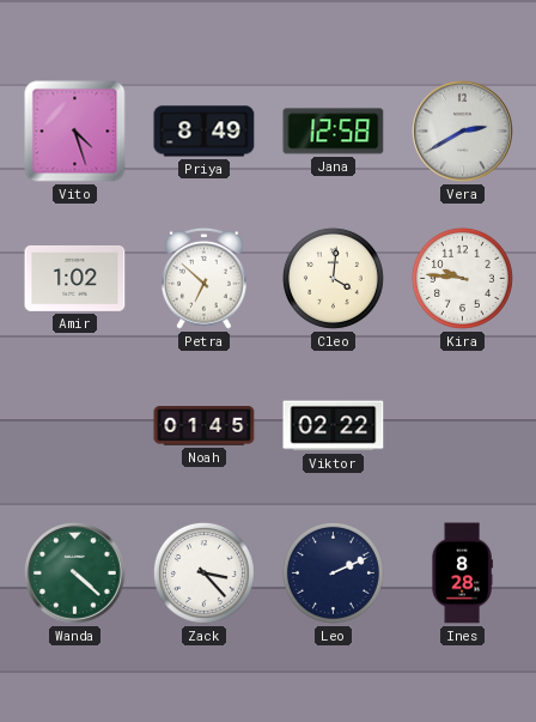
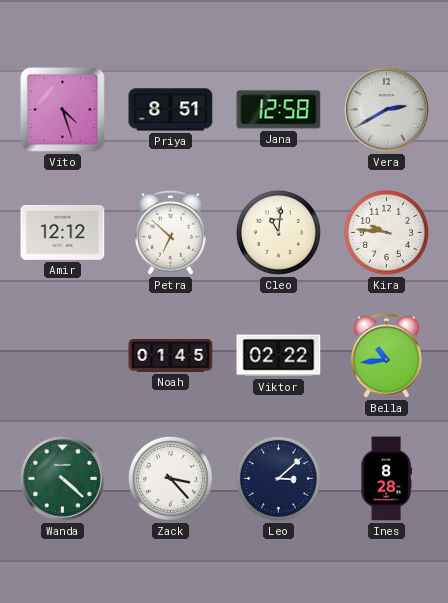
Priya: 8:49 -> 8:51
Amir: 1:02 -> 12:12
Cleo: 4:01 -> 11:01
Bella: none -> 10:44
Leo: 2:11 -> 3:08
